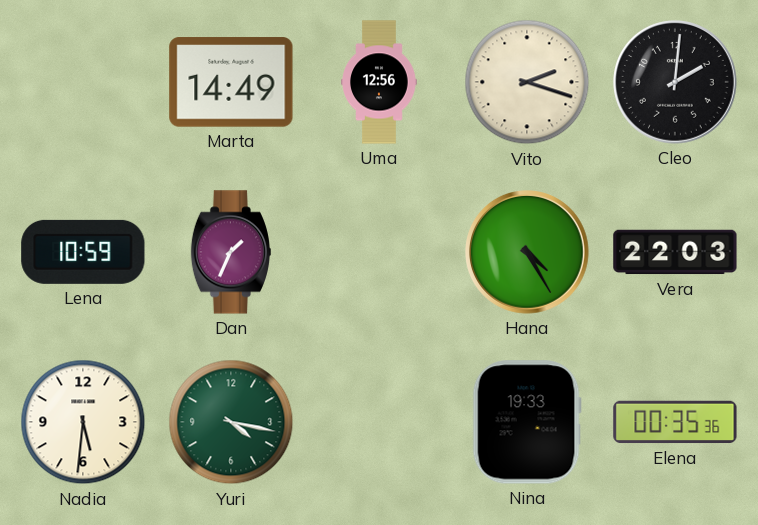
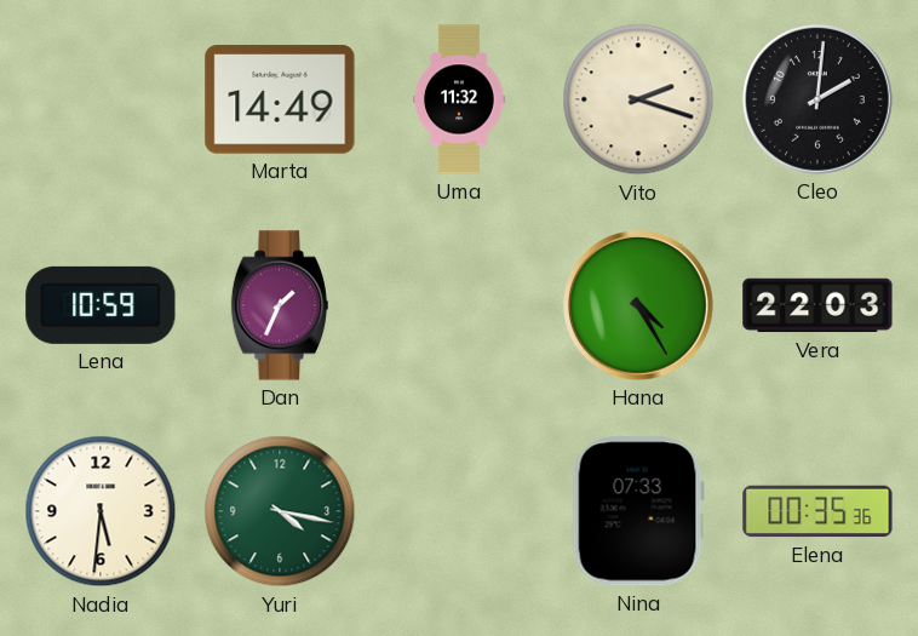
Uma: 12:56 -> 11:32
Nina: 19:33 -> 07:33
